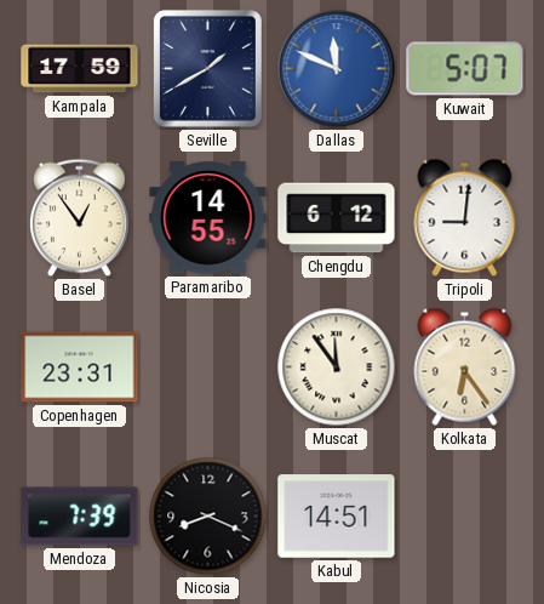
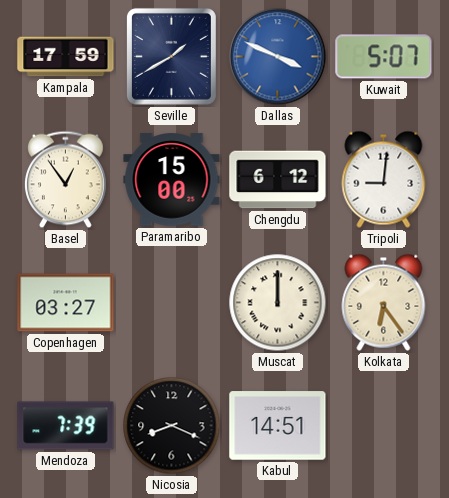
Dallas: 11:49 -> 3:49
Paramaribo: 14:55 -> 15:00
Copenhagen: 23:31 -> 03:27
Muscat: 11:54 -> 12:00
